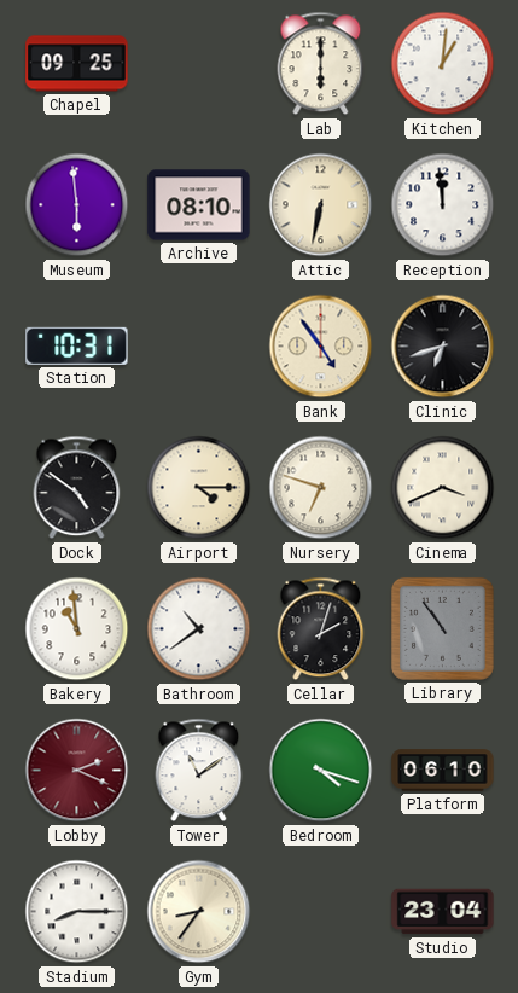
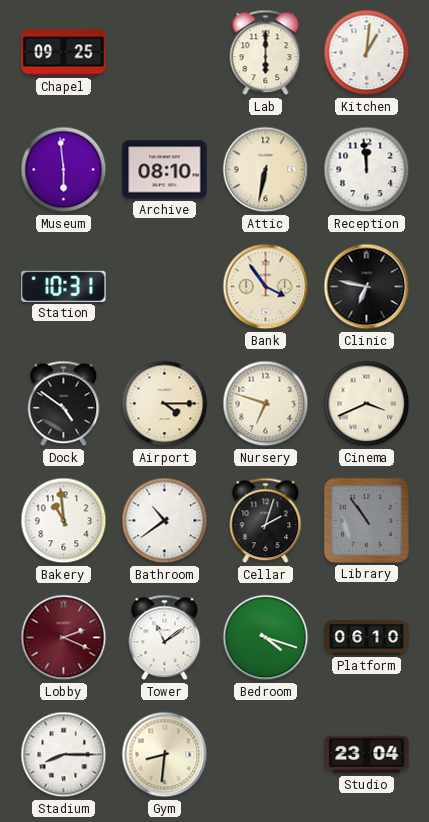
Bank: 4:54 -> 3:54
Clinic: 6:42 -> 6:47
Gym: 8:36 -> 8:31
